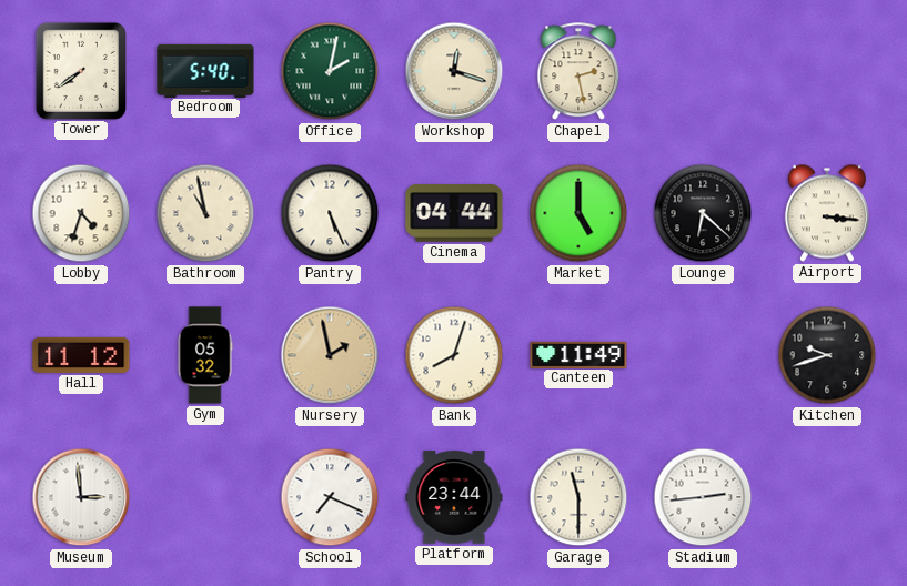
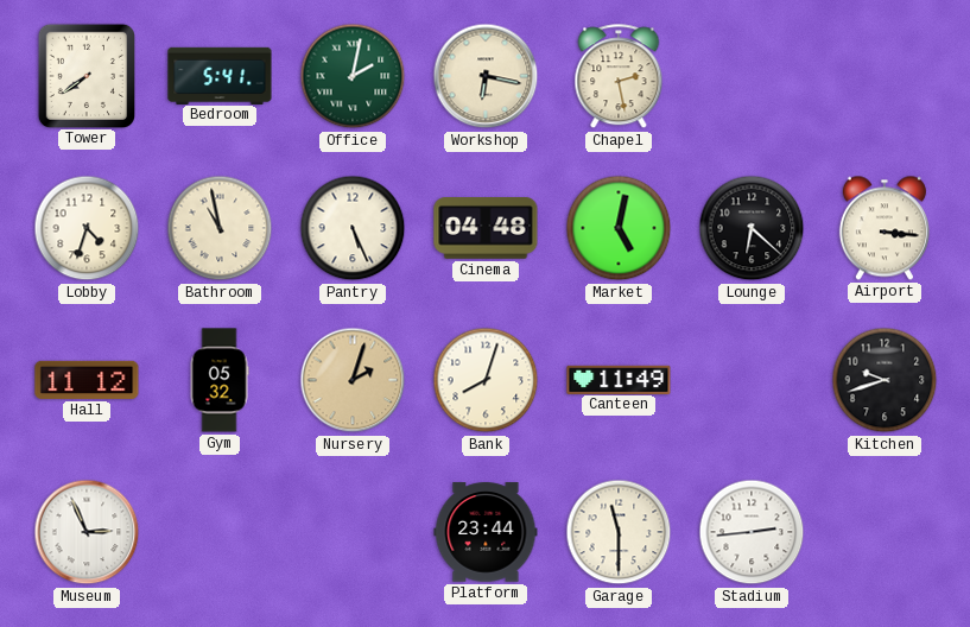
Bedroom: 5:40 -> 5:41
Workshop: 12:18 -> 6:17
Cinema: 04:44 -> 04:48
Market: 5:00 -> 5:02
Nursery: 1:58 -> 2:03
Museum: 2:59 -> 2:56
School: 7:19 -> none
